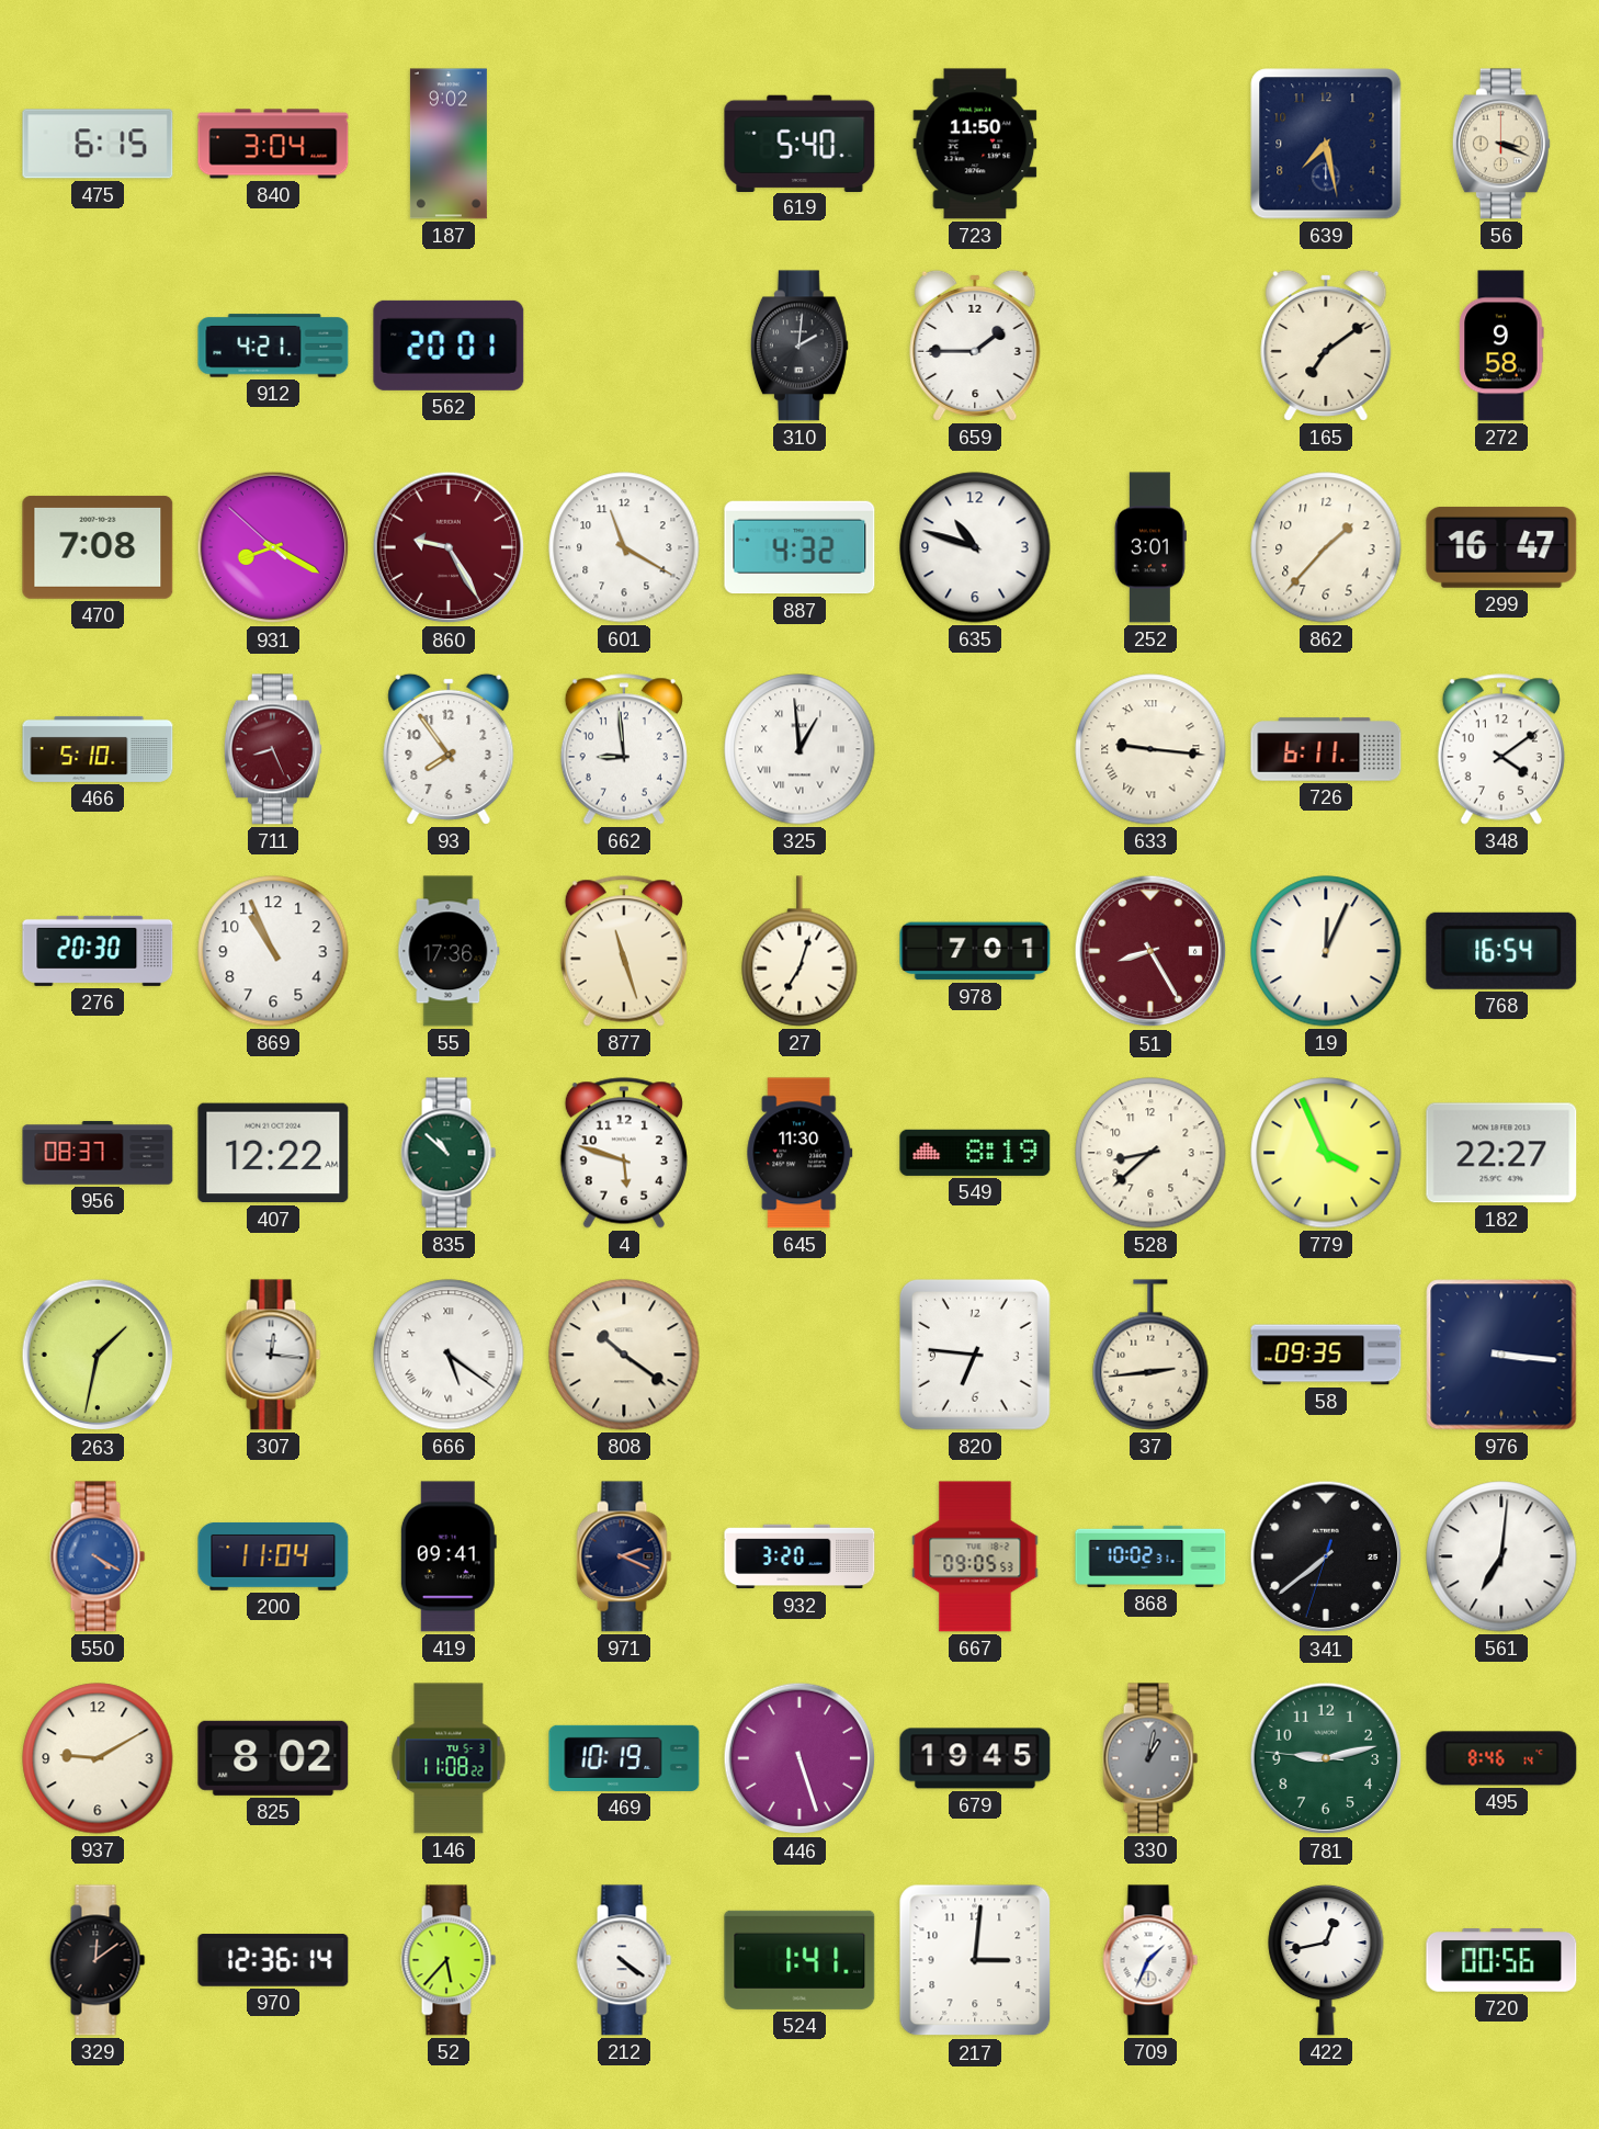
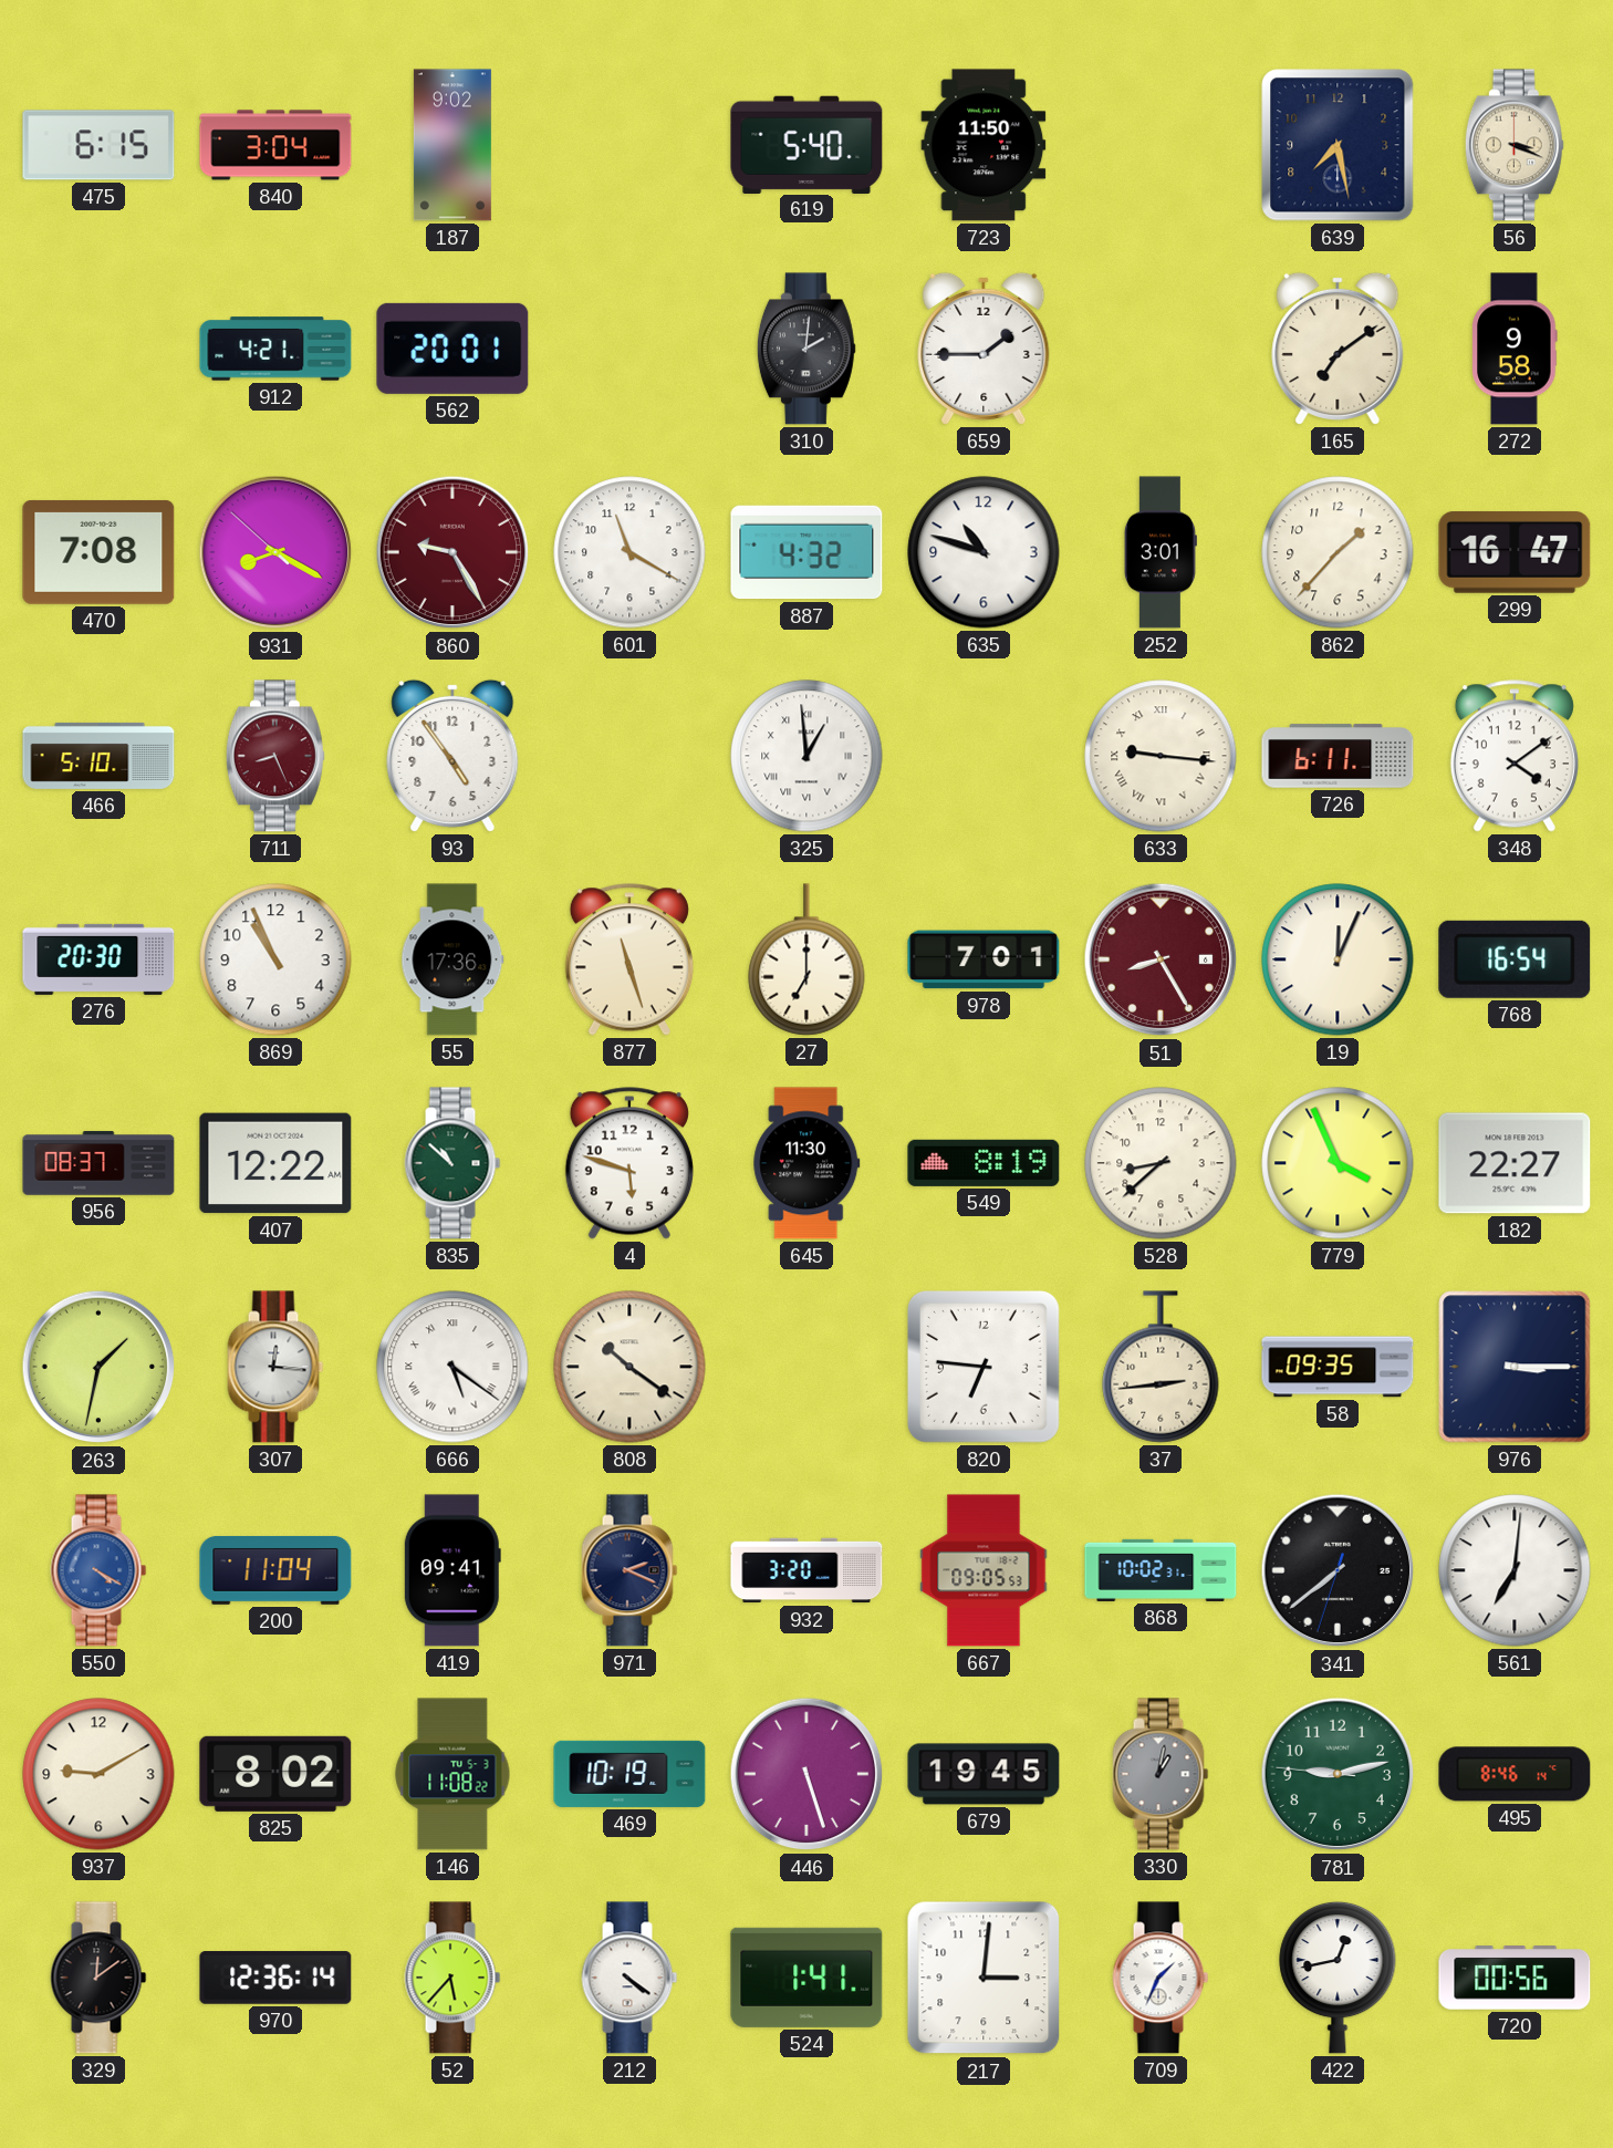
93: 7:54 -> 4:54
662: 8:59 -> none
27: 7:03 -> 7:00
976: 3:16 -> 3:15
